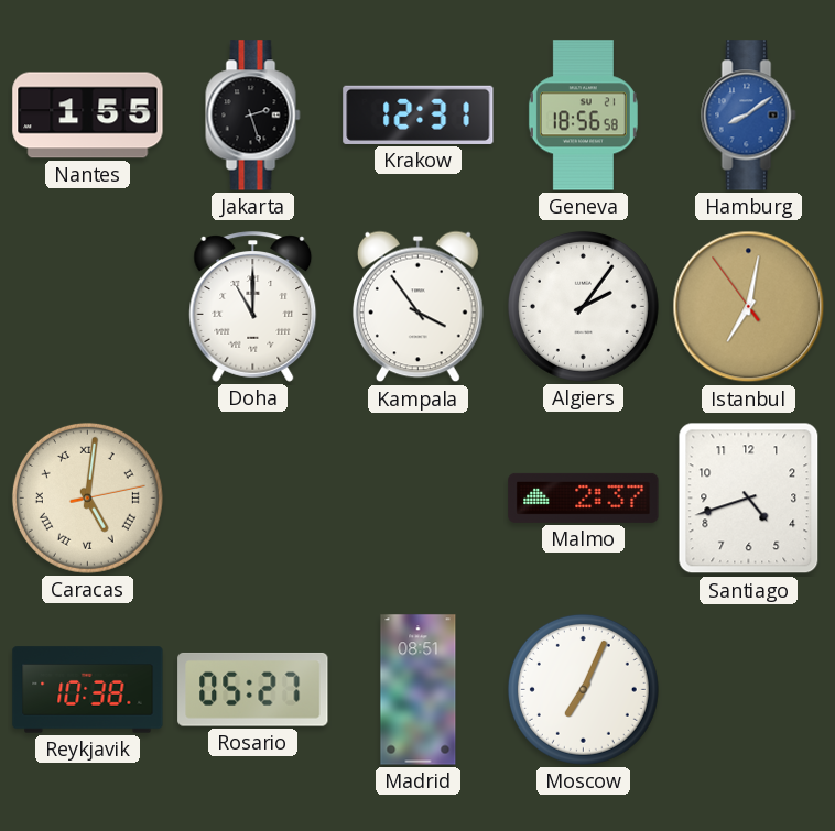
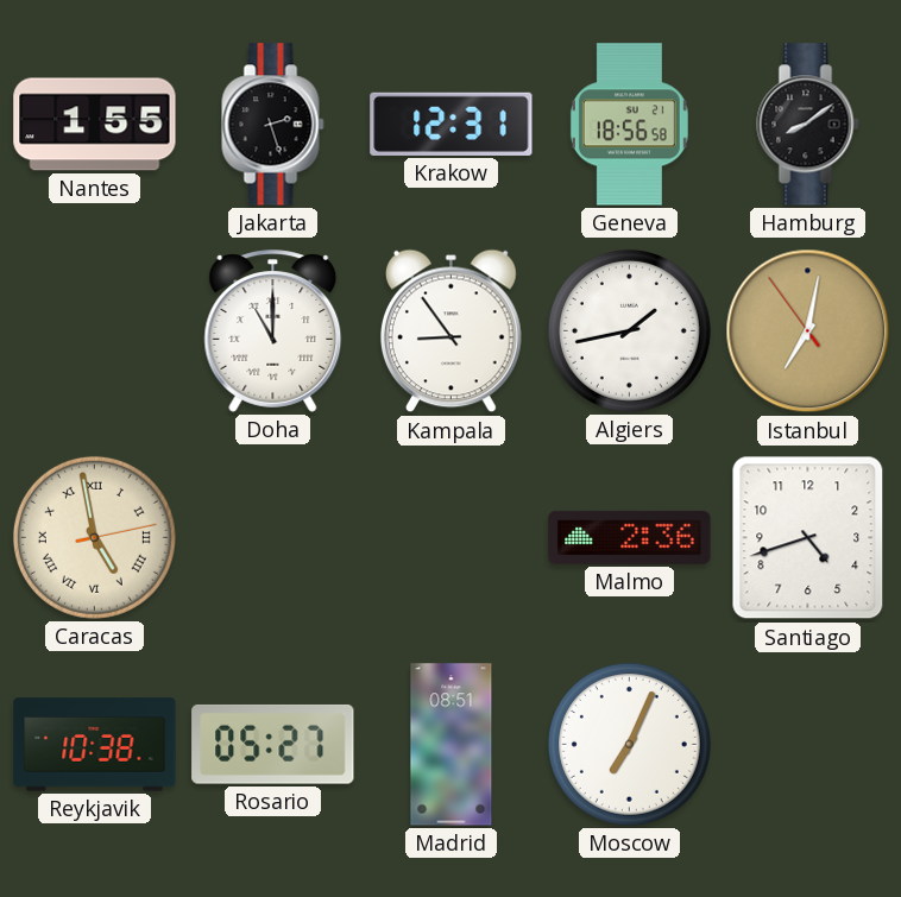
Hamburg dial: blue -> black
Kampala: 3:54 -> 8:54
Algiers: 2:06 -> 1:43
Caracas: 5:01 -> 4:58
Malmo: 2:37 -> 2:36
